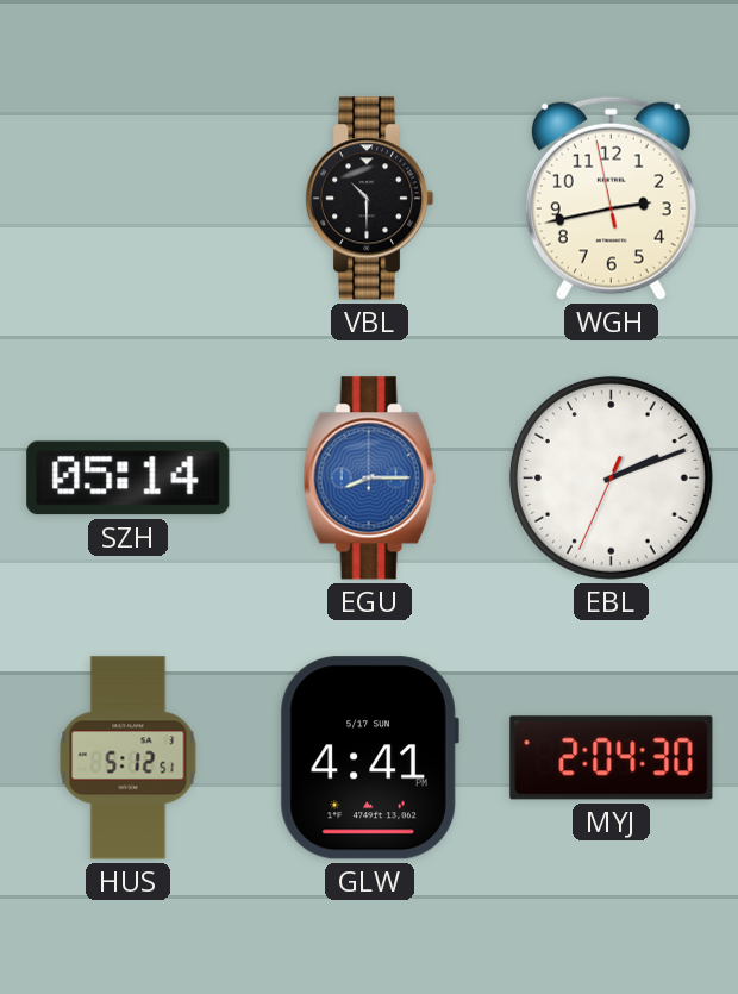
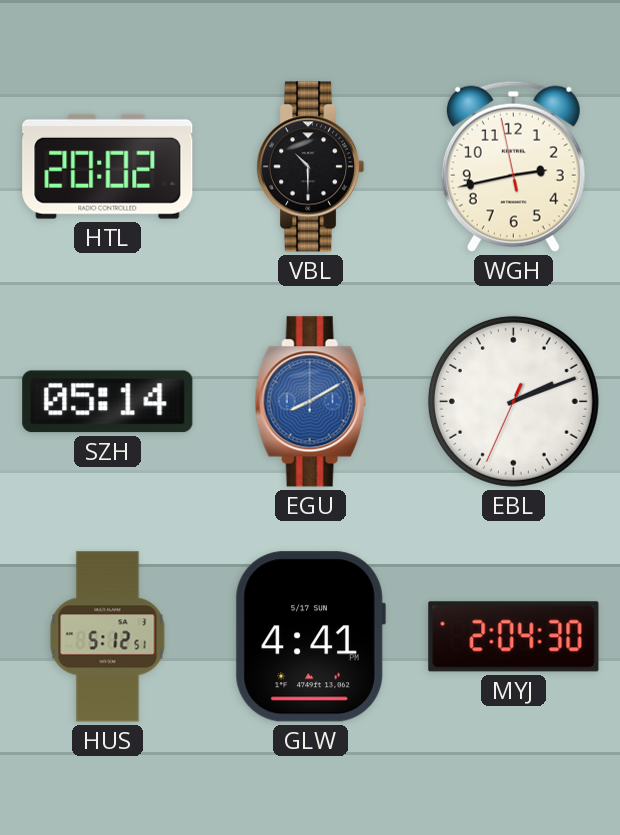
HTL: none -> 20:02
EGU: 8:15 -> 8:10
